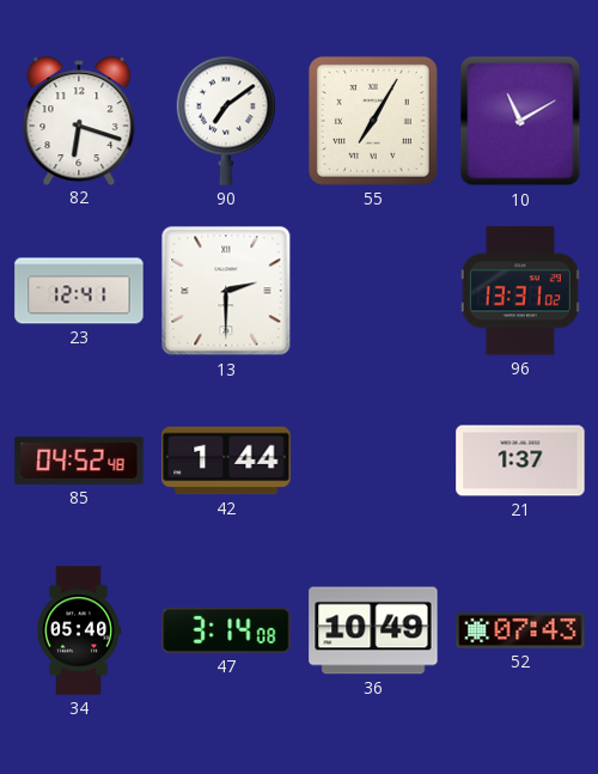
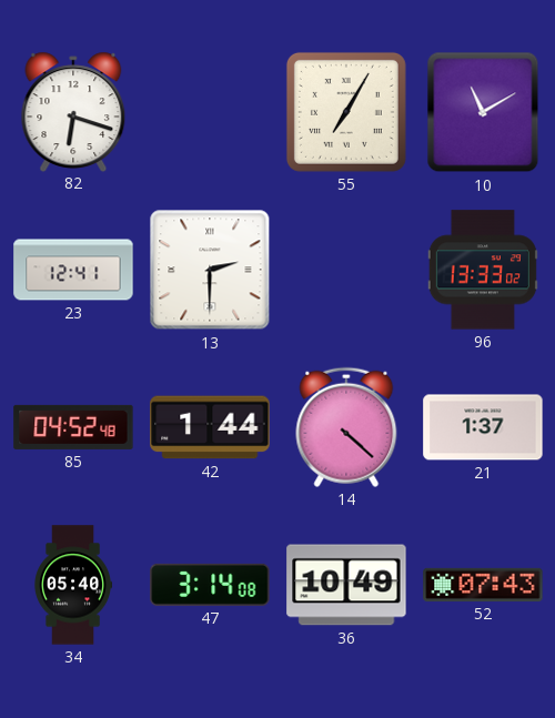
90: 7:09 -> none
96: 13:31 -> 13:33
14: none -> 4:22
